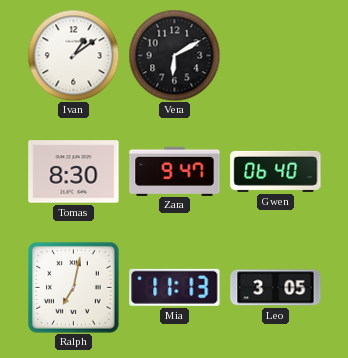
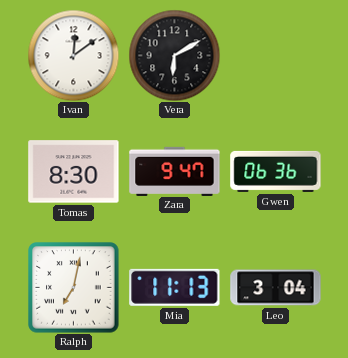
Ivan: 1:09 -> 12:09
Gwen: 06:40 -> 06:36
Leo: 3:05 -> 3:04
